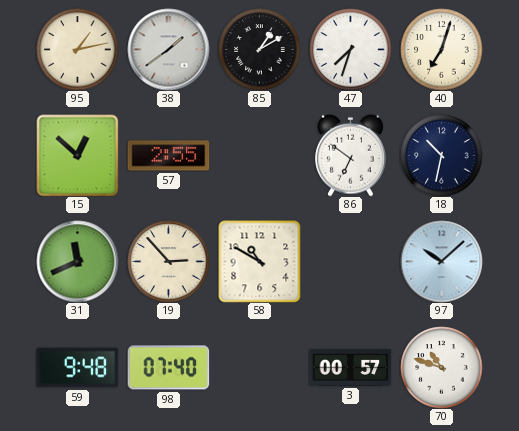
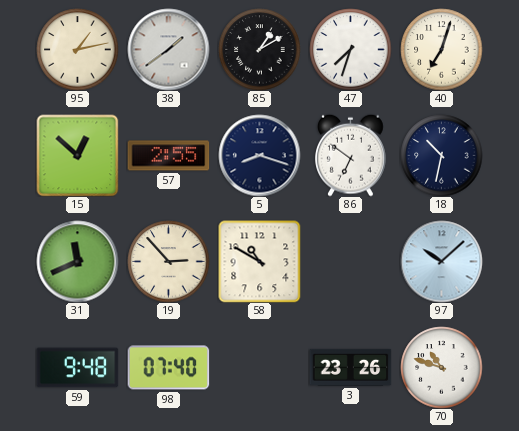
5: none -> 8:18
3: 00:57 -> 23:26
